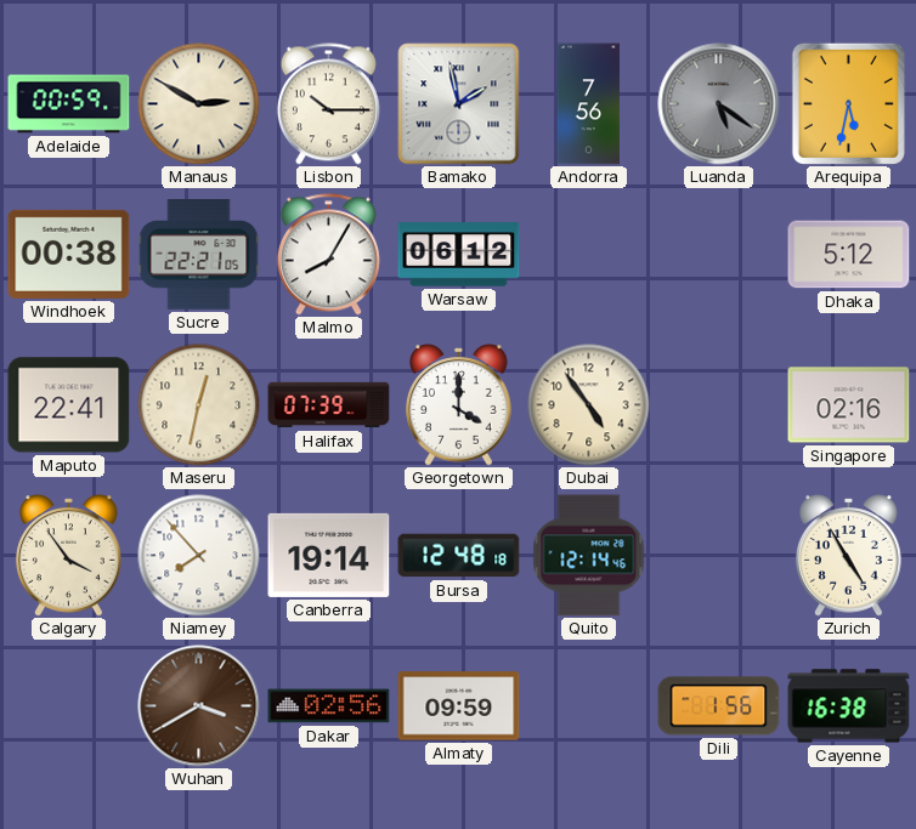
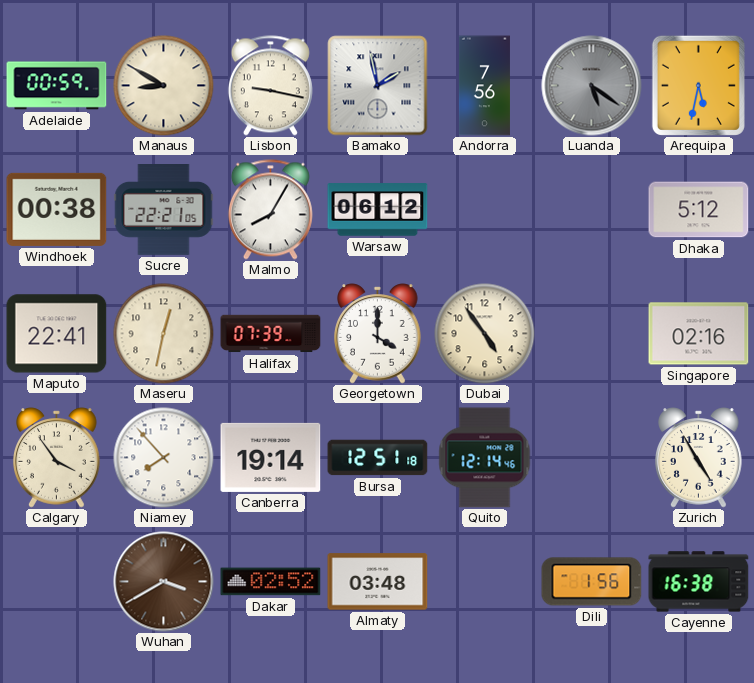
Manaus: 2:50 -> 8:50
Lisbon: 10:15 -> 9:17
Bursa: 12:48 -> 12:51
Dakar: 02:56 -> 02:52
Almaty: 09:59 -> 03:48
